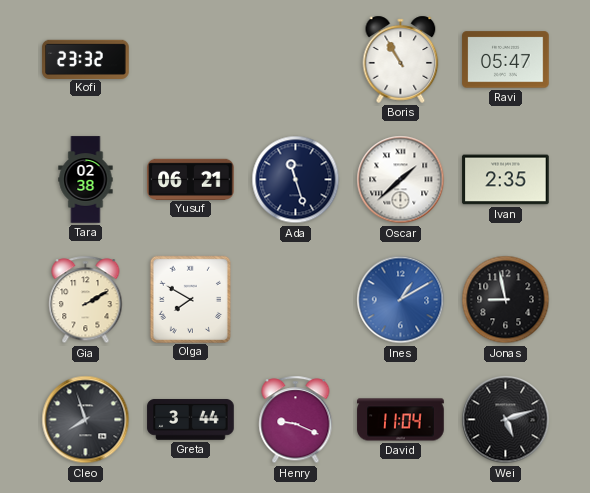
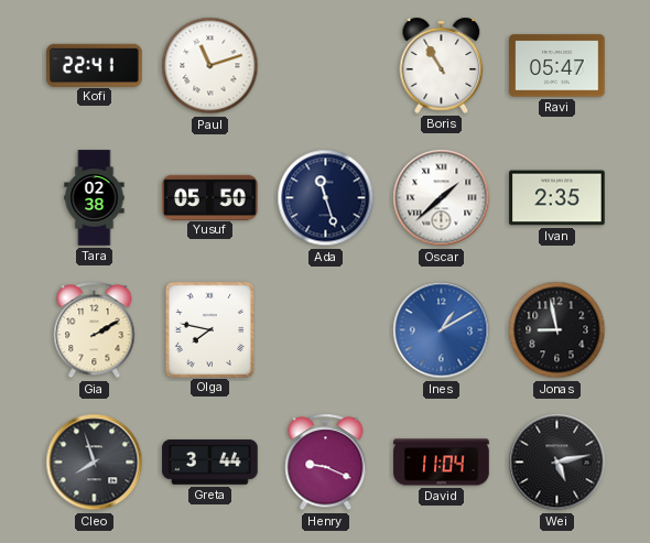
Kofi: 23:32 -> 22:41
Paul: none -> 11:12
Yusuf: 06:21 -> 05:50
Olga: 7:50 -> 7:47
Wei: 5:12 -> 5:13
